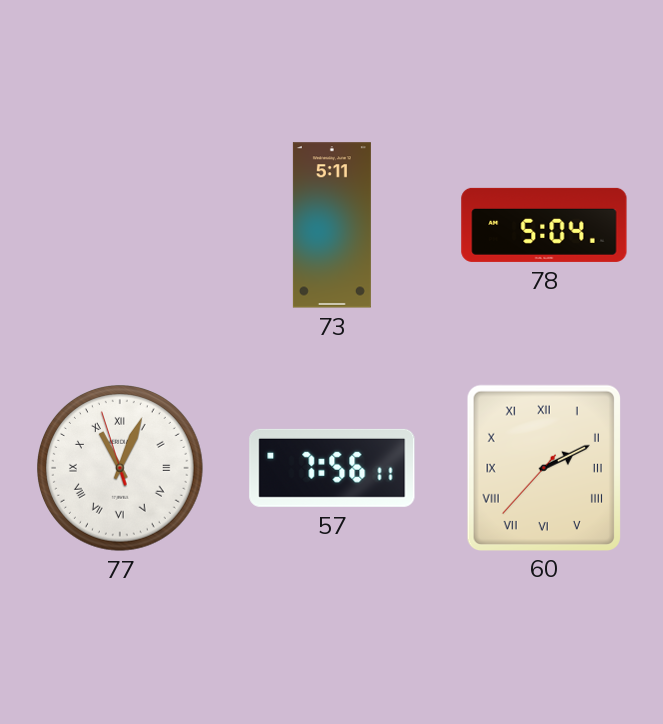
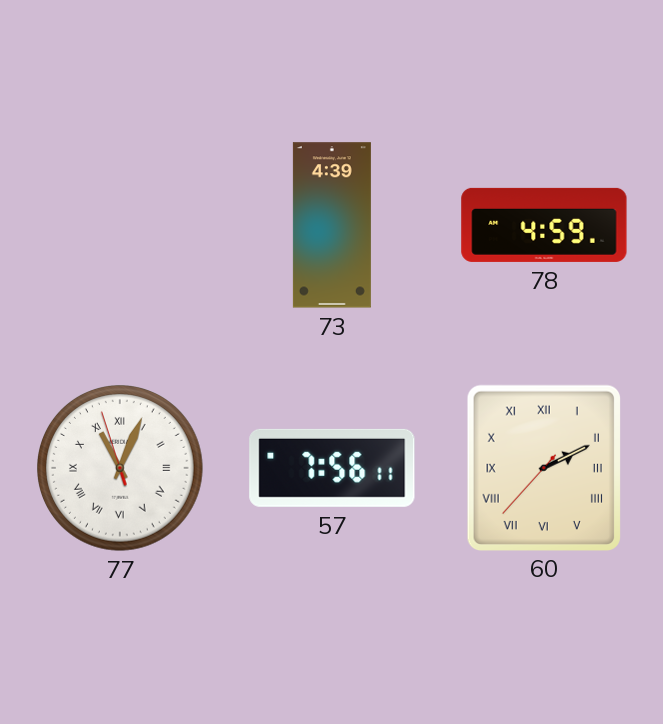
73: 5:11 -> 4:39
78: 5:04 -> 4:59
